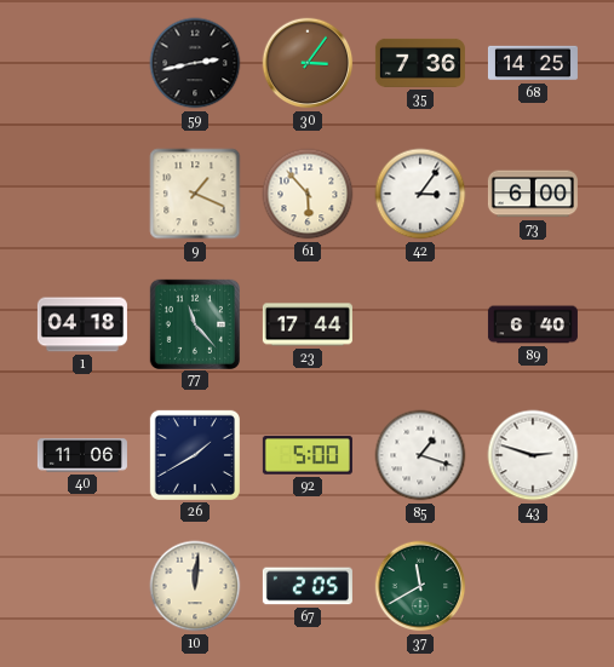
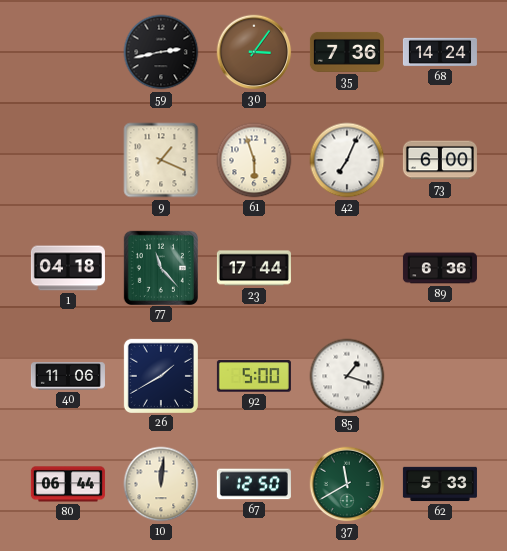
68: 14:25 -> 14:24
61: 5:53 -> 5:57
42: 3:06 -> 7:04
89: 6:40 -> 6:36
43: 2:48 -> none
80: none -> 06:44
67: 2:05 -> 12:50
62: none -> 5:33
